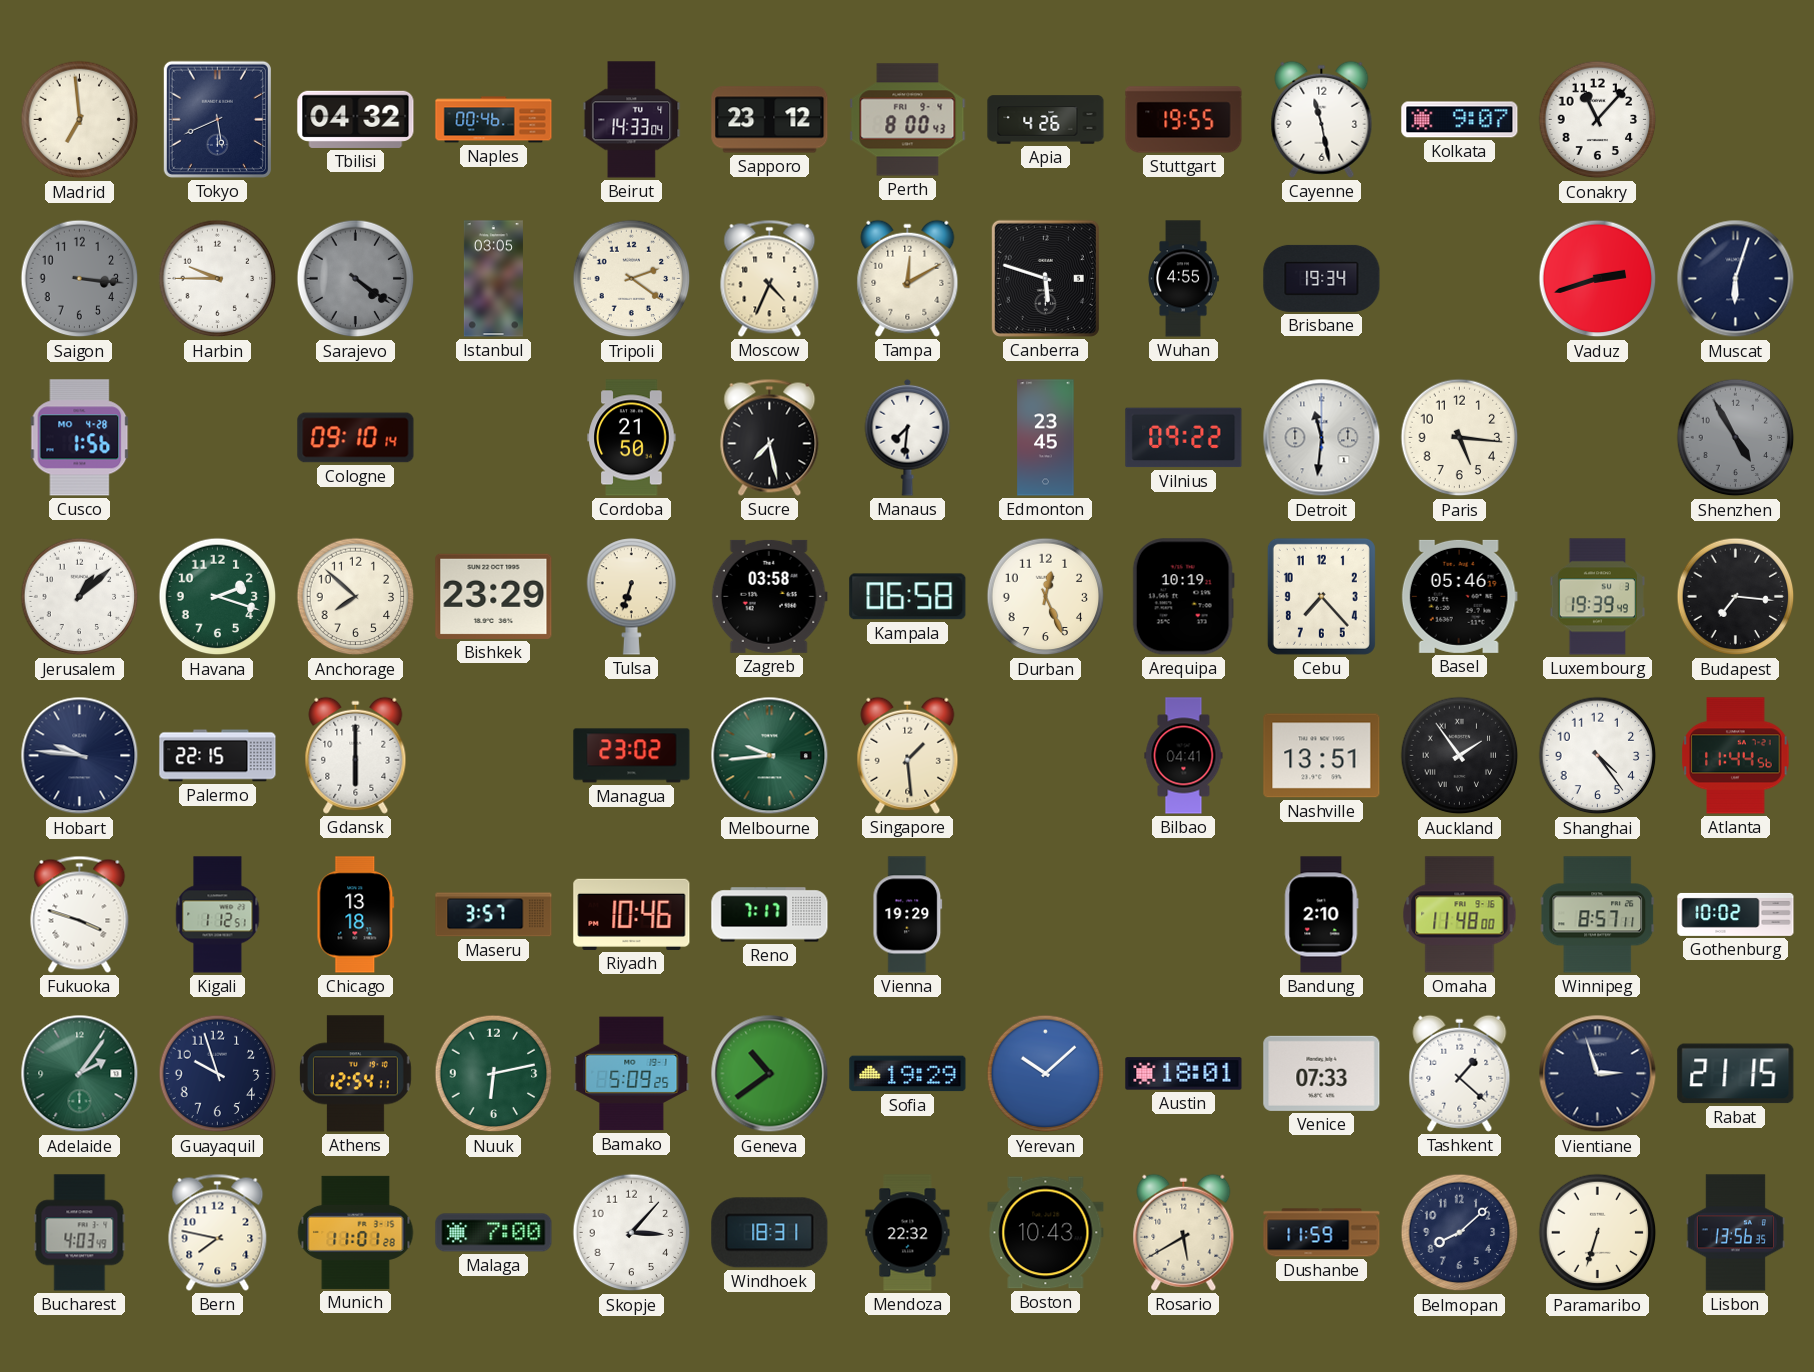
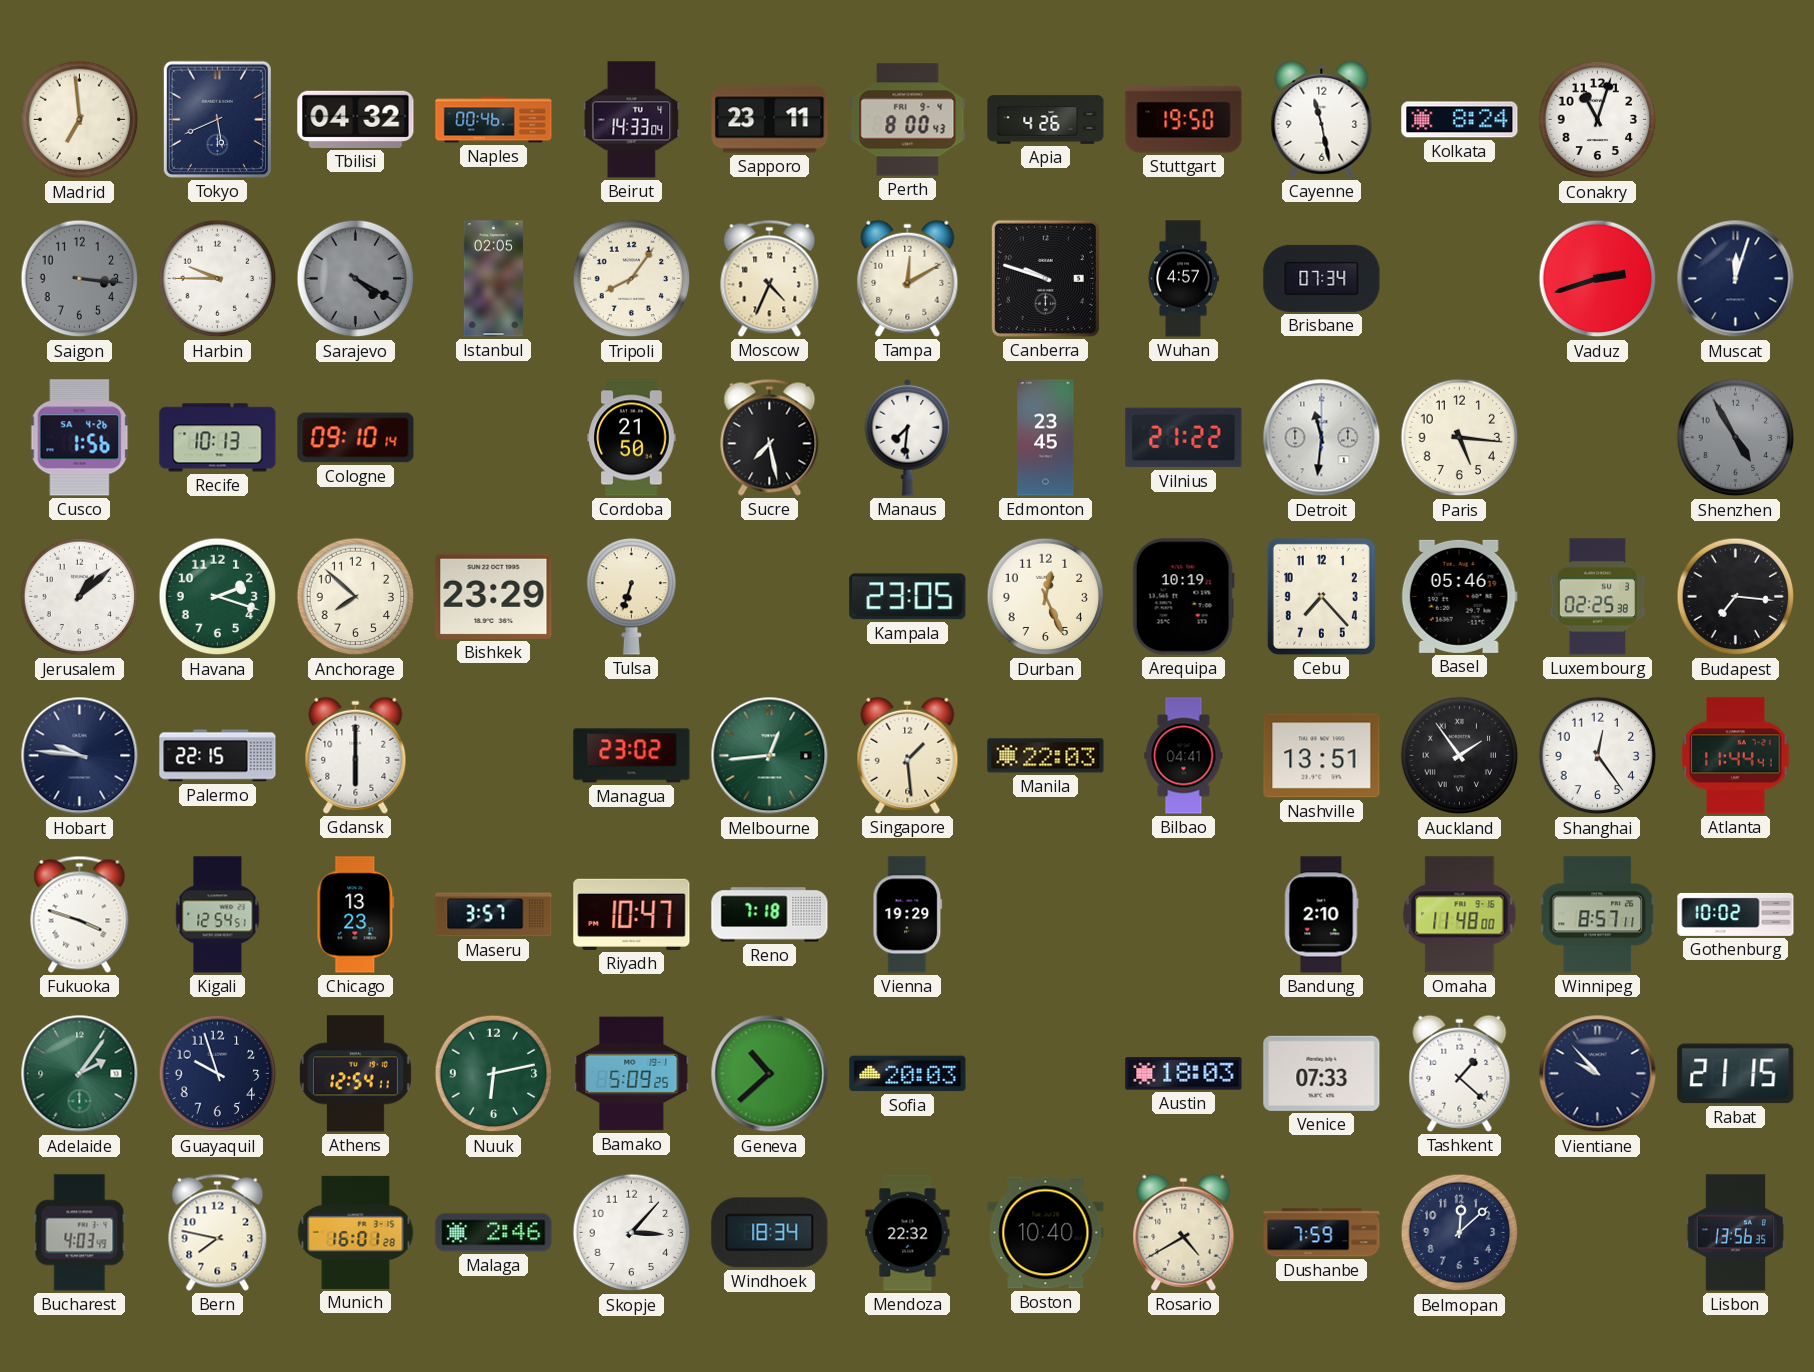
Sapporo: 23:12 -> 23:11
Stuttgart: 19:55 -> 19:50
Kolkata: 9:07 -> 8:24
Conakry: 11:07 -> 11:03
Sarajevo: 4:21 -> 4:20
Istanbul: 03:05 -> 02:05
Tripoli: 2:21 -> 8:06
Canberra: 5:48 -> 9:48
Wuhan: 4:55 -> 4:57
Brisbane: 19:34 -> 07:34
Muscat: 6:03 -> 12:03
Cusco date: MO 4-28 -> SA 4-26
Recife: none -> 10:13
Vilnius: 09:22 -> 21:22
Zagreb: 03:58 -> none
Kampala: 06:58 -> 23:05
Luxembourg: 19:39 -> 02:25
Melbourne: 9:44 -> 12:44
Manila: none -> 22:03
Shanghai: 4:24 -> 12:24
Atlanta: 11:44:56 -> 11:44:41
Kigali: 1:12 -> 12:54
Chicago: 13:18 -> 13:23
Riyadh: 10:46 -> 10:47
Reno: 7:17 -> 7:18
Geneva: 10:39 -> 10:38
Sofia: 19:29 -> 20:03
Yerevan: 10:08 -> none
Austin: 18:01 -> 18:03
Vientiane: 2:57 -> 9:53
Munich: 11:01 -> 16:01
Malaga: 7:00 -> 2:46
Windhoek: 18:31 -> 18:34
Boston: 10:43 -> 10:40
Rosario: 5:40 -> 4:40
Dushanbe: 11:59 -> 7:59
Belmopan: 8:08 -> 12:08
Paramaribo: 6:33 -> none
